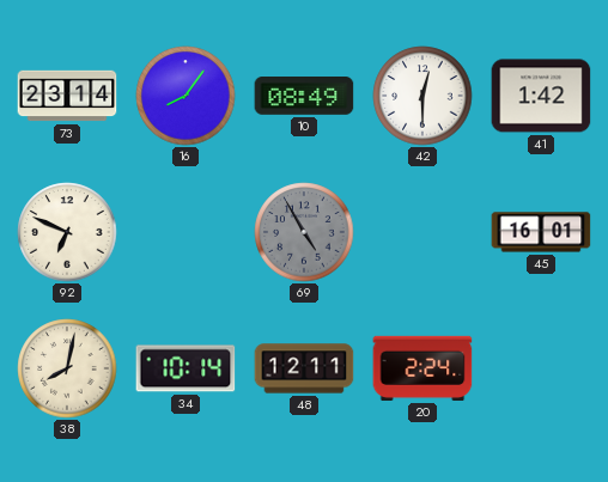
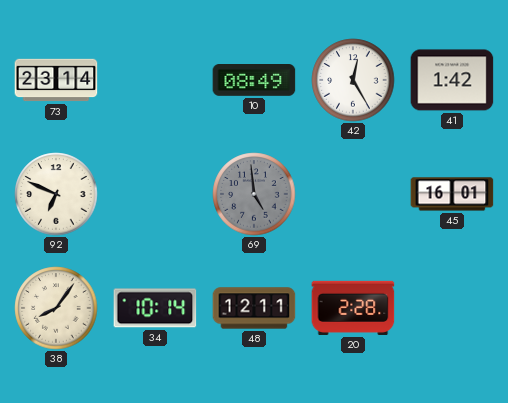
16: 8:06 -> none
42: 12:30 -> 12:25
69: 4:55 -> 4:59
38: 8:02 -> 8:06
20: 2:24 -> 2:28
